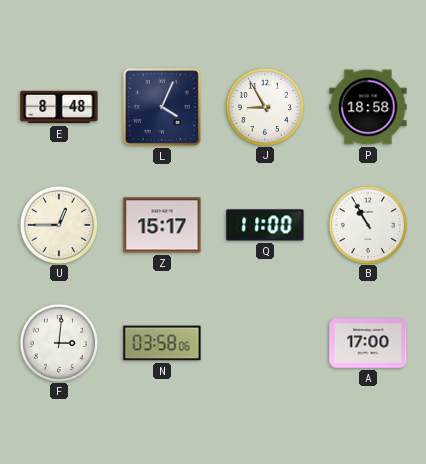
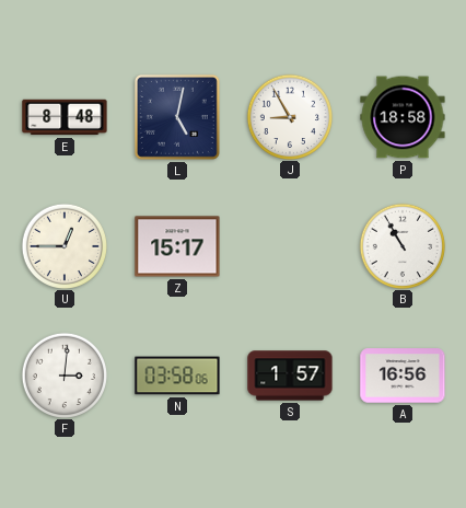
L: 4:04 -> 5:02
Q: 11:00 -> none
S: none -> 1:57
A: 17:00 -> 16:56
